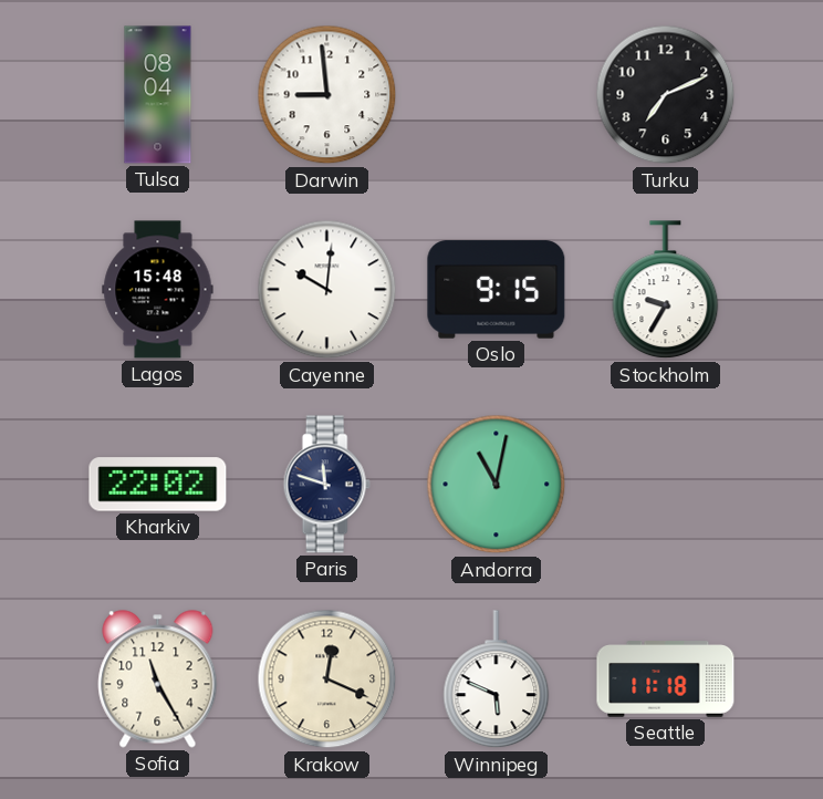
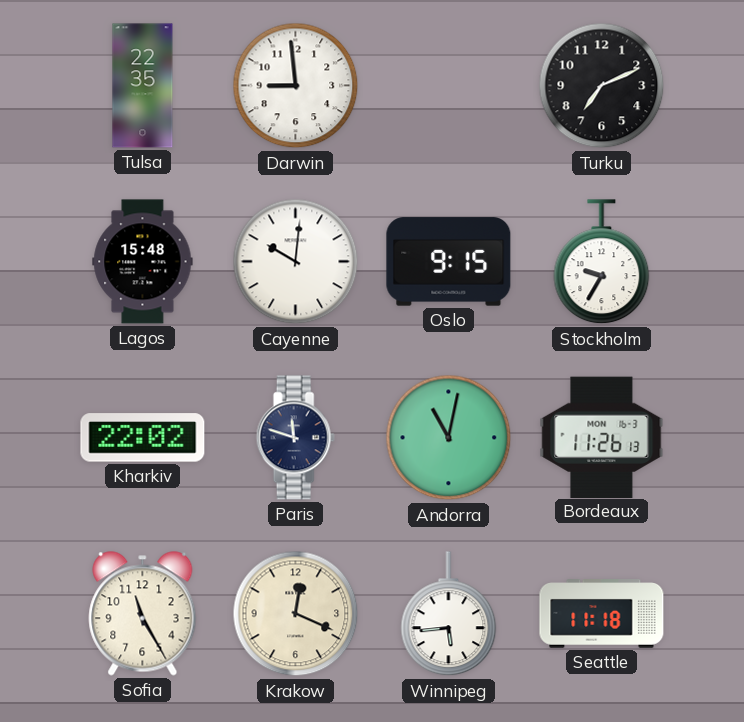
Tulsa: 08:04 -> 22:35
Bordeaux: none -> 11:26
Winnipeg: 5:49 -> 5:44
